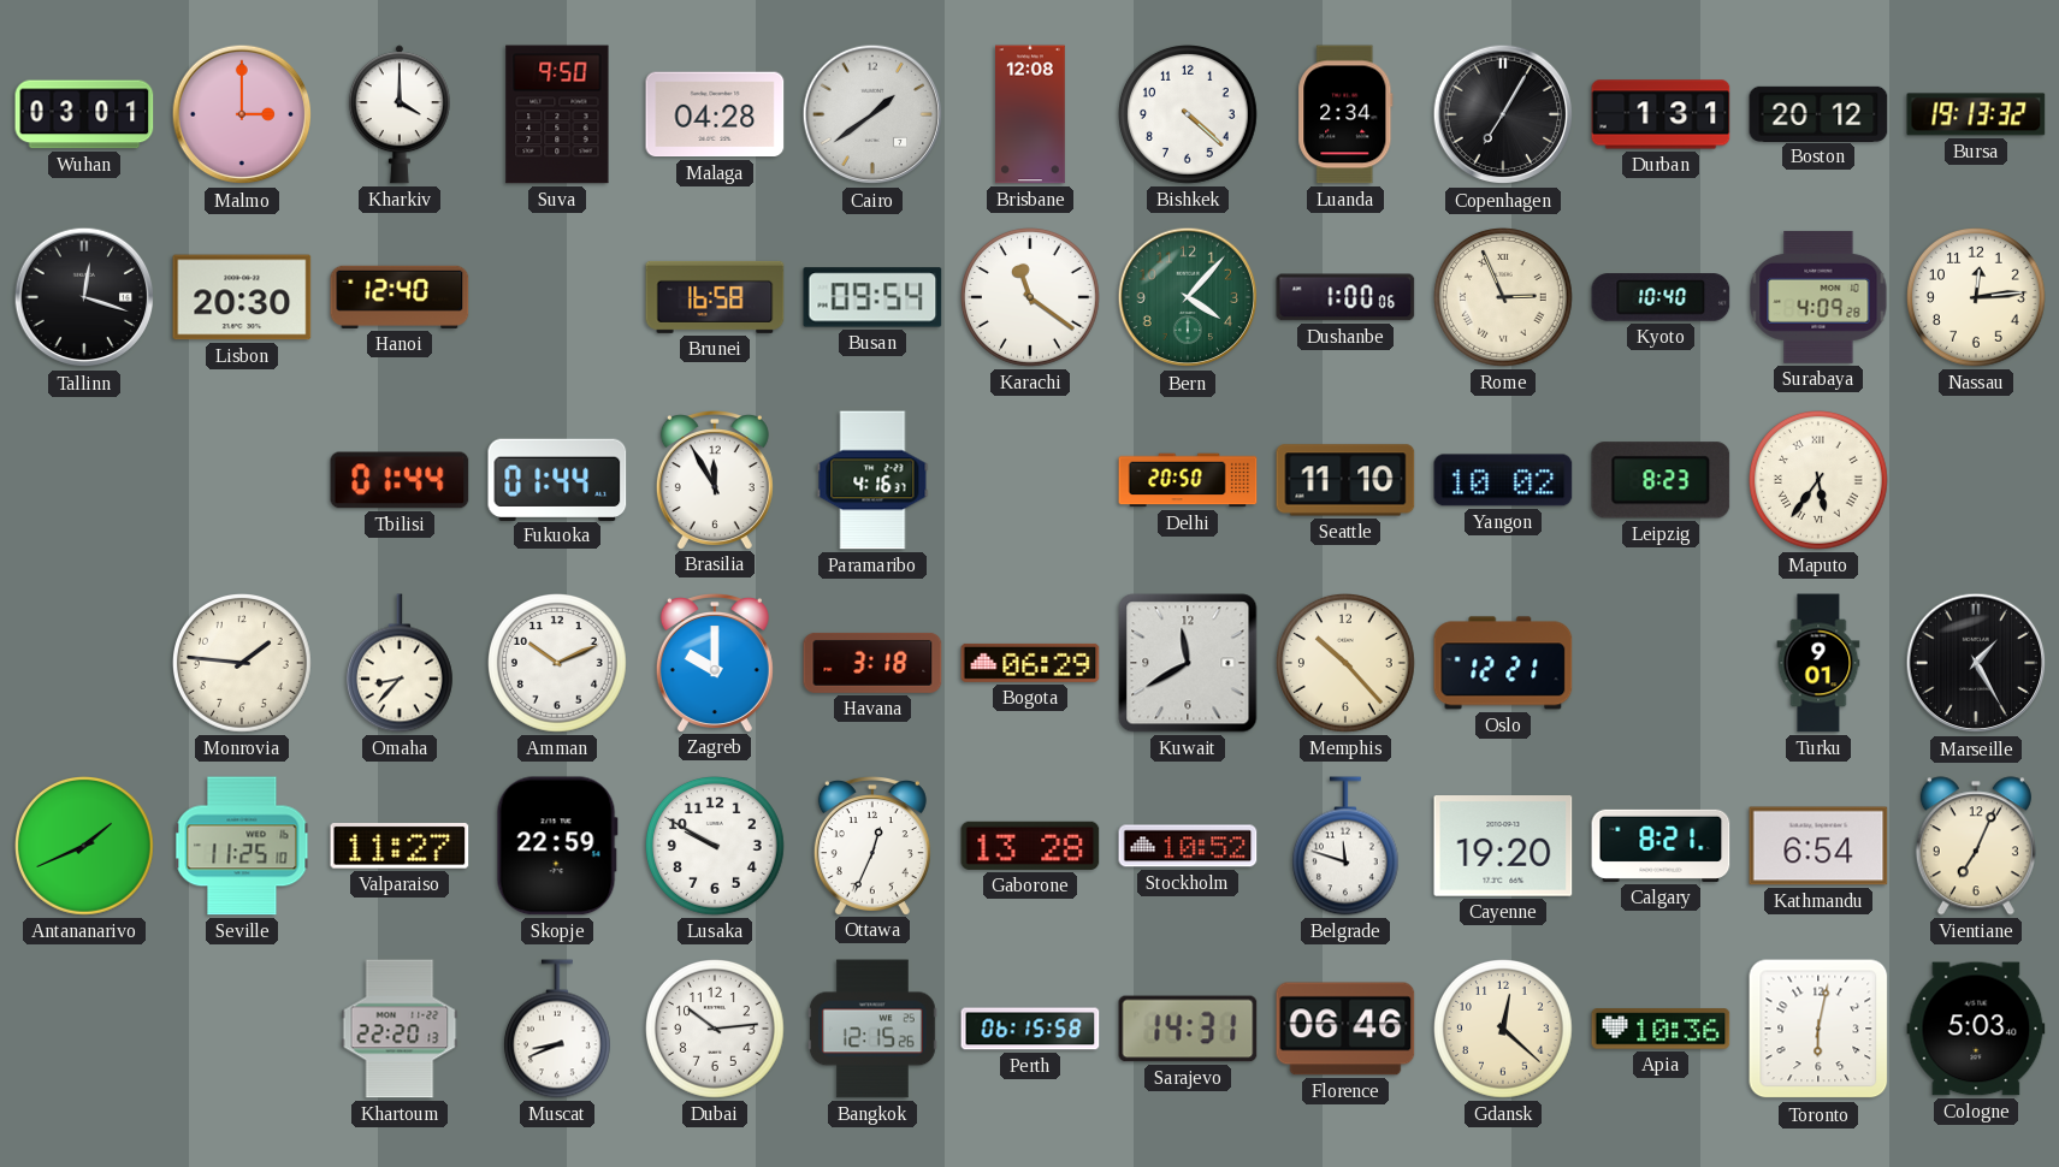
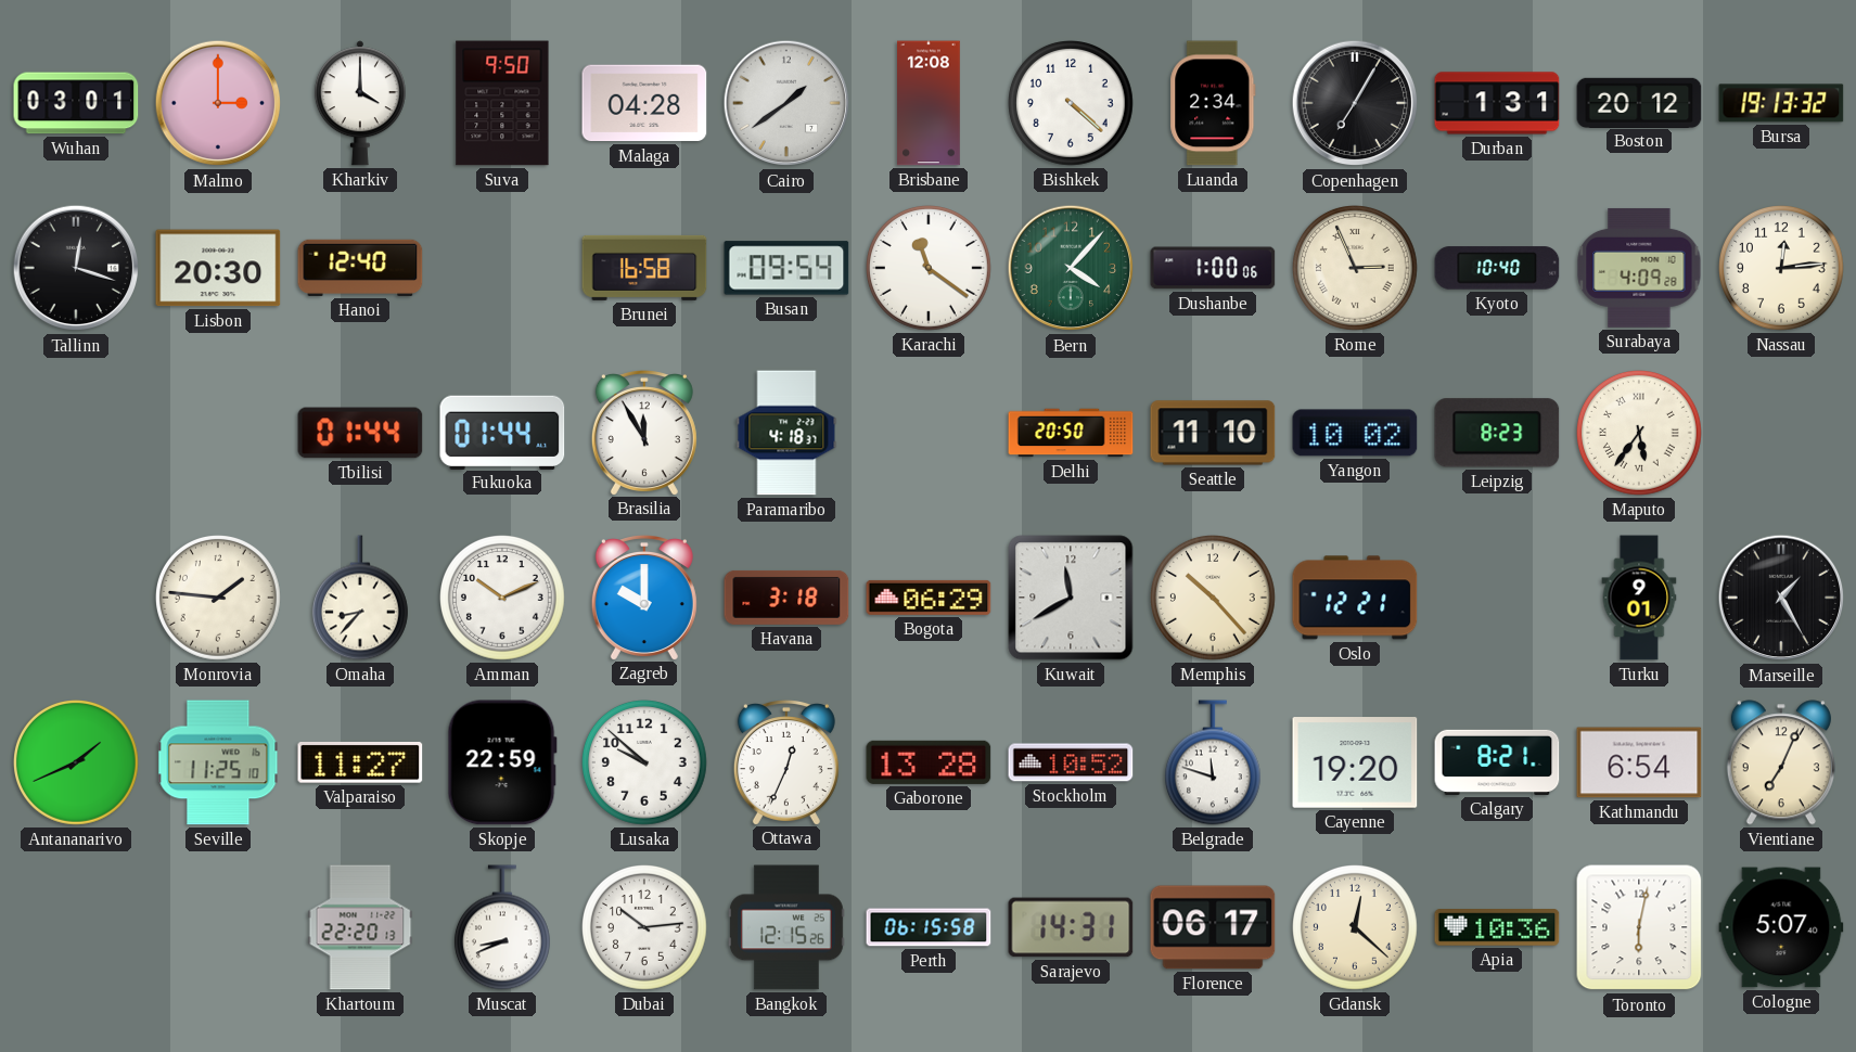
Paramaribo: 4:16 -> 4:18
Lusaka: 9:50 -> 9:52
Florence: 06:46 -> 06:17
Cologne: 5:03 -> 5:07
